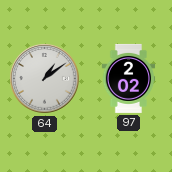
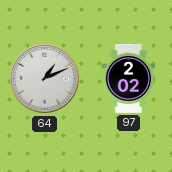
64: 1:09 -> 1:11
